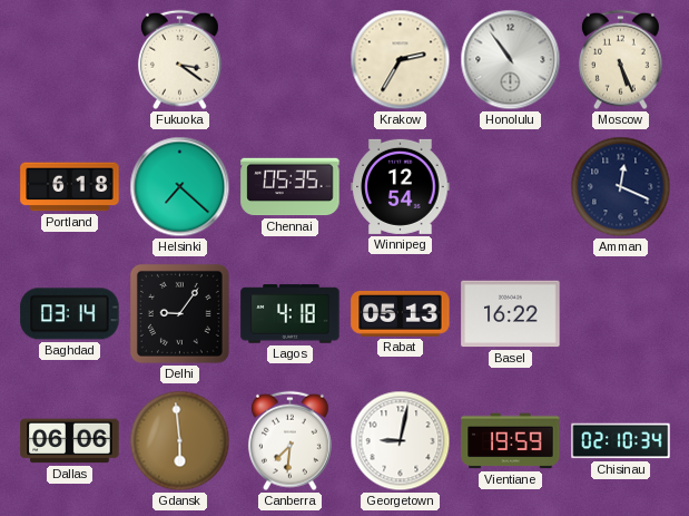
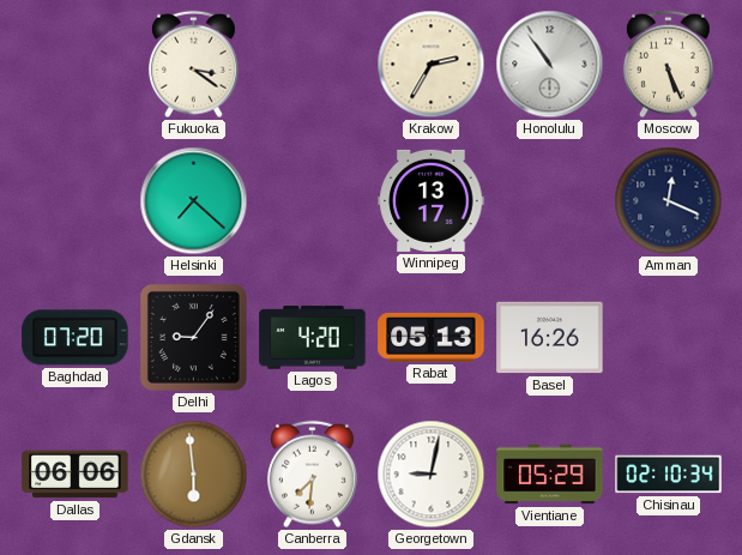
Portland: 6:18 -> none
Chennai: 05:35 -> none
Winnipeg: 12:54 -> 13:17
Baghdad: 03:14 -> 07:20
Lagos: 4:18 -> 4:20
Basel: 16:22 -> 16:26
Vientiane: 19:59 -> 05:29
